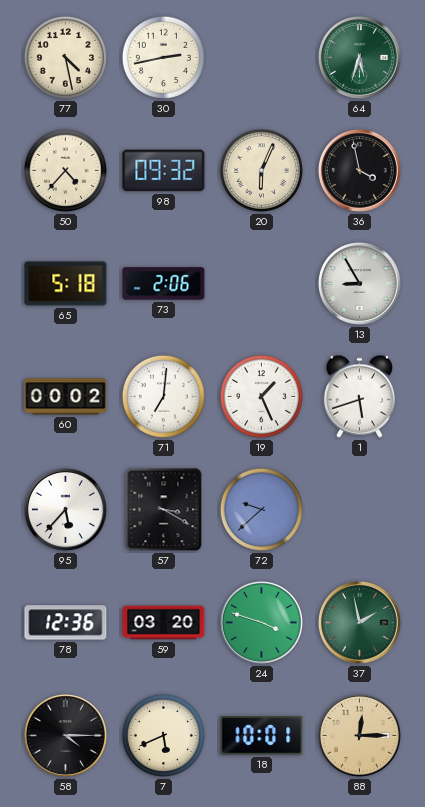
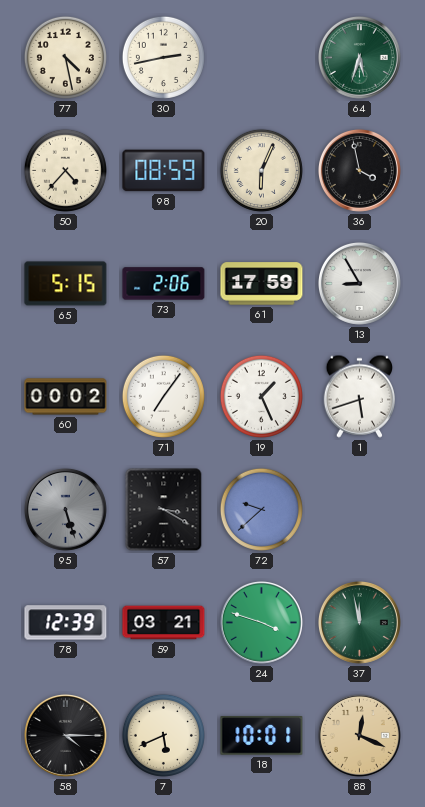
98: 09:32 -> 08:59
65: 5:18 -> 5:15
61: none -> 17:59
71: 7:01 -> 7:06
95: 5:37 -> 5:27
95 dial: white -> grey
78: 12:36 -> 12:39
59: 03:20 -> 03:21
37: 1:58 -> 11:58
88: 12:15 -> 12:19
